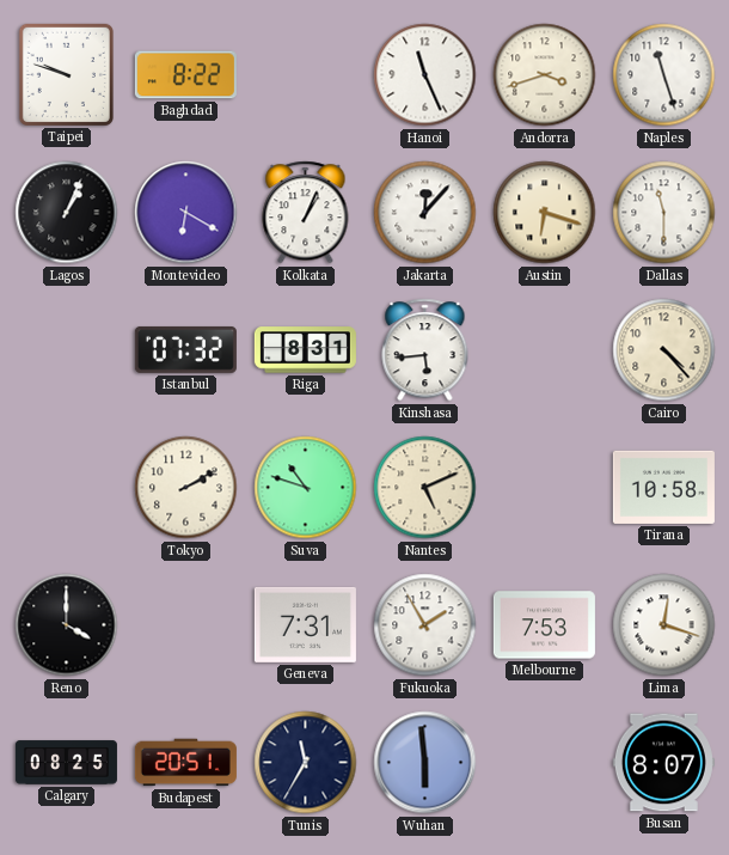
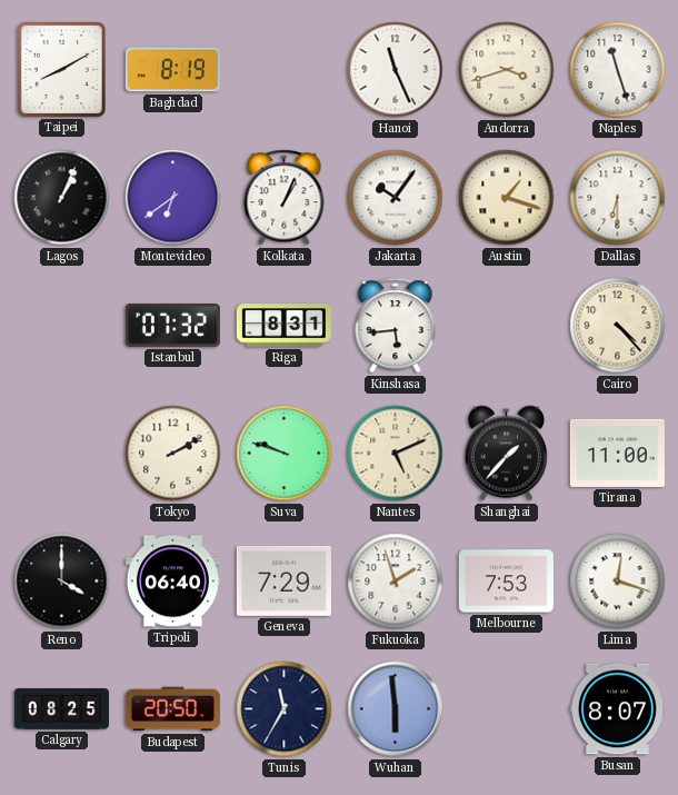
Taipei: 9:48 -> 8:10
Baghdad: 8:22 -> 8:19
Montevideo: 6:20 -> 6:39
Jakarta: 12:07 -> 10:06
Austin: 6:18 -> 1:18
Dallas: 11:30 -> 6:30
Suva: 10:48 -> 9:48
Shanghai: none -> 1:37
Tirana: 10:58 -> 11:00
Tripoli: none -> 06:40
Geneva: 7:31 -> 7:29
Fukuoka: 1:55 -> 1:57
Budapest: 20:51 -> 20:50
